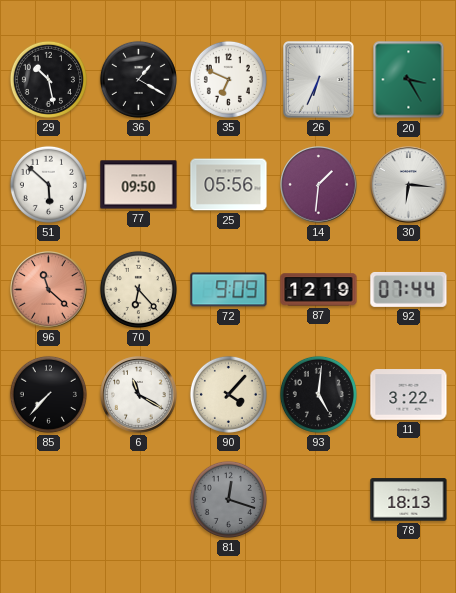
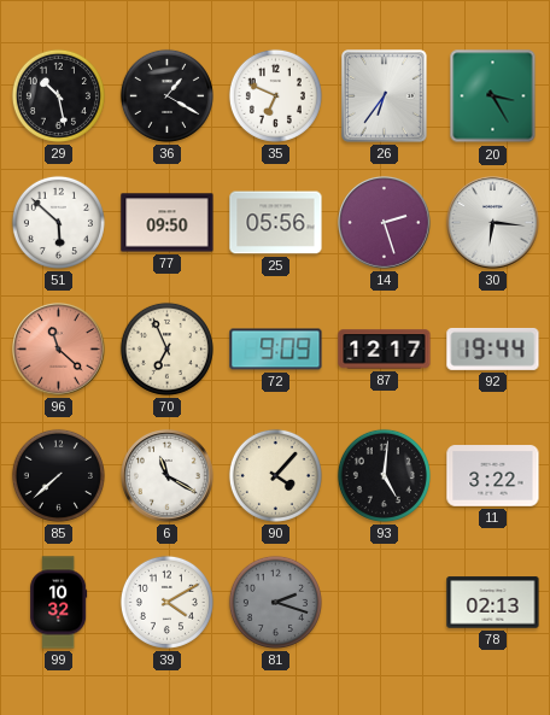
26: 6:34 -> 6:36
14: 1:31 -> 2:27
70: 6:23 -> 6:56
87: 12:19 -> 12:17
92: 07:44 -> 19:44
85: 7:37 -> 7:38
99: none -> 10:32
39: none -> 4:10
81: 12:18 -> 2:18
78: 18:13 -> 02:13
